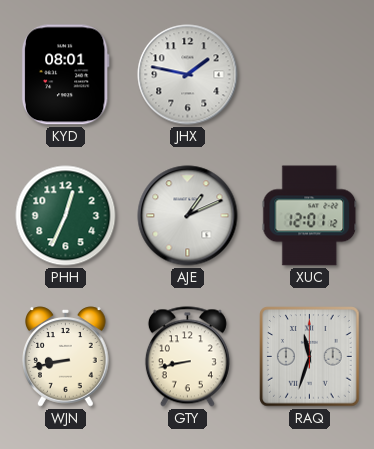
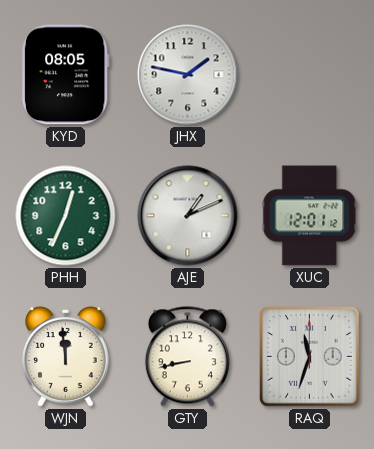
KYD: 08:01 -> 08:05
WJN: 8:43 -> 11:59
